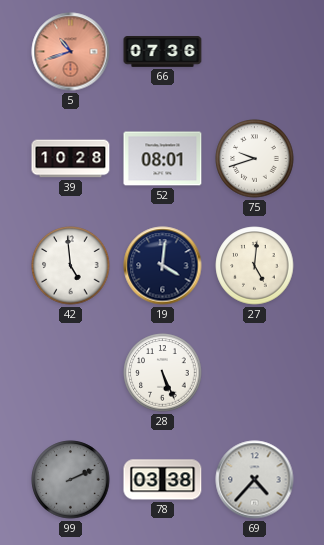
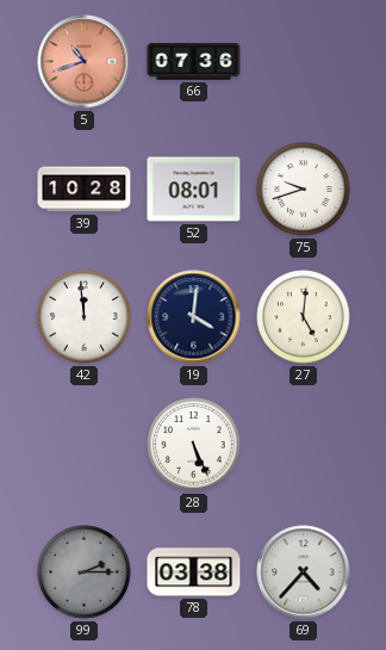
42: 4:59 -> 11:59
99: 2:11 -> 2:15
